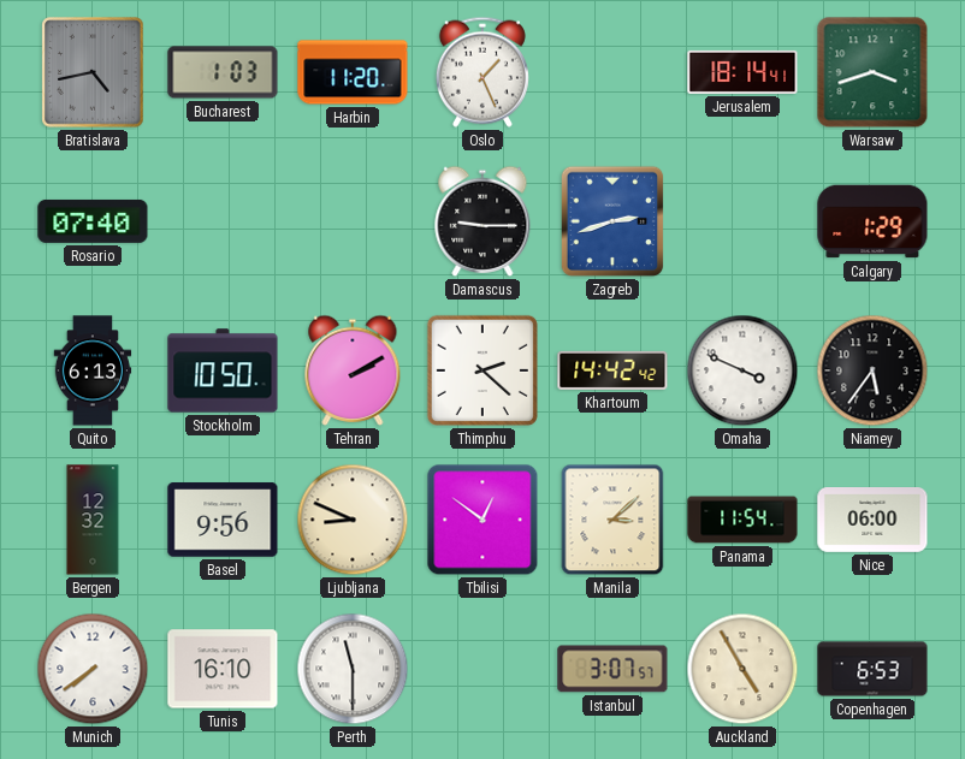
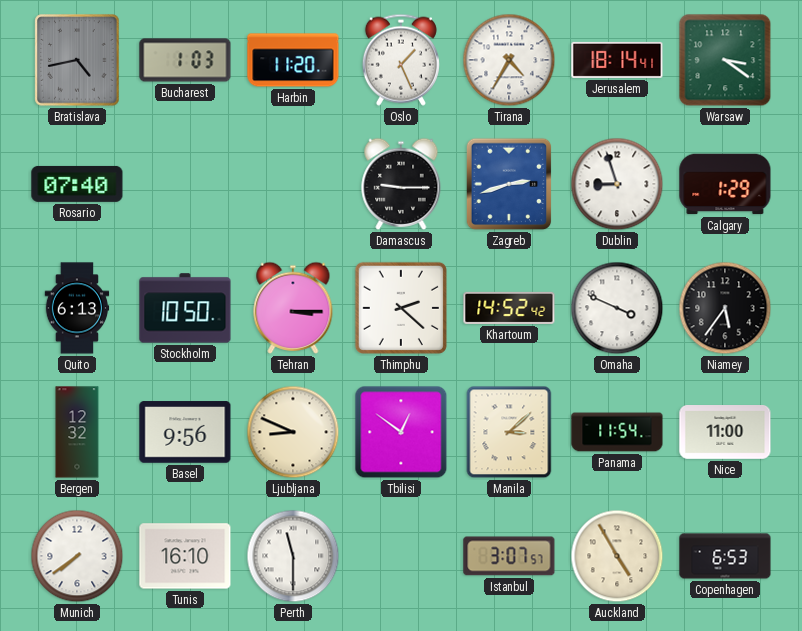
Tirana: none -> 4:35
Warsaw: 3:42 -> 3:21
Dublin: none -> 8:57
Tehran: 2:10 -> 3:15
Khartoum: 14:42 -> 14:52
Nice: 06:00 -> 11:00
